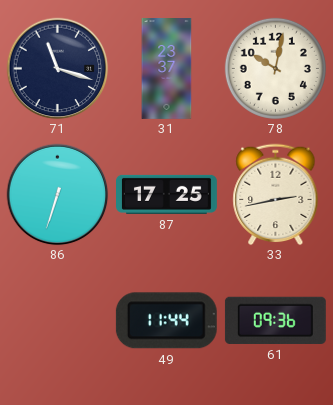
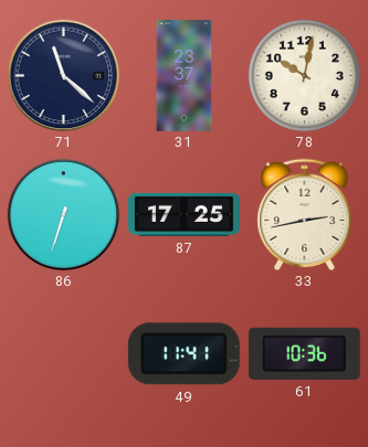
71: 11:18 -> 11:22
49: 11:44 -> 11:41
61: 09:36 -> 10:36
